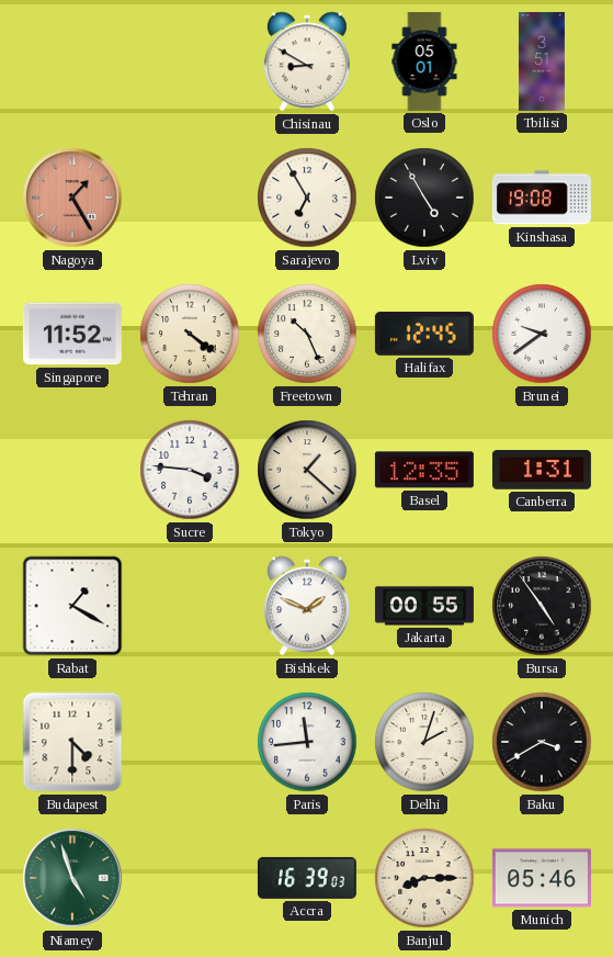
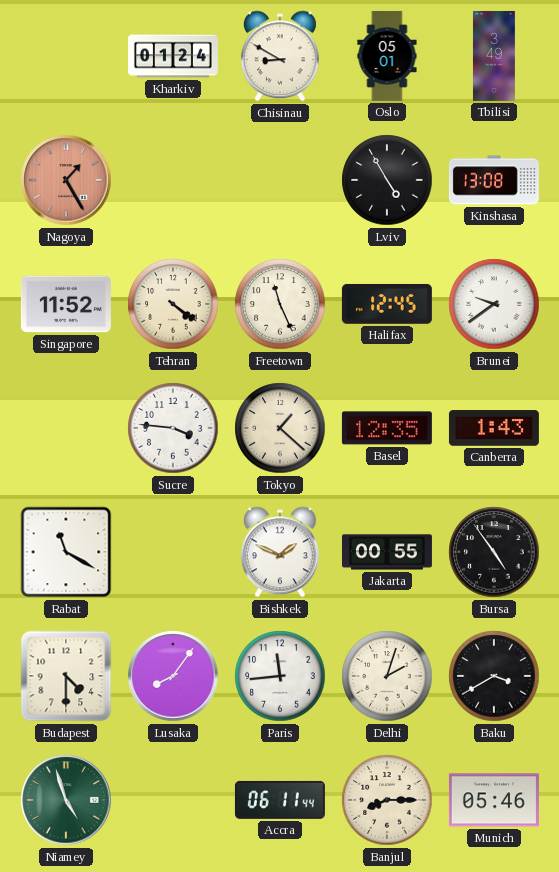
Kharkiv: none -> 01:24
Tbilisi: 3:51 -> 3:49
Sarajevo: 6:55 -> none
Kinshasa: 19:08 -> 13:08
Freetown: 10:26 -> 11:26
Canberra: 1:31 -> 1:43
Rabat: 1:20 -> 11:20
Lusaka: none -> 8:06
Accra: 16:39 -> 06:11
